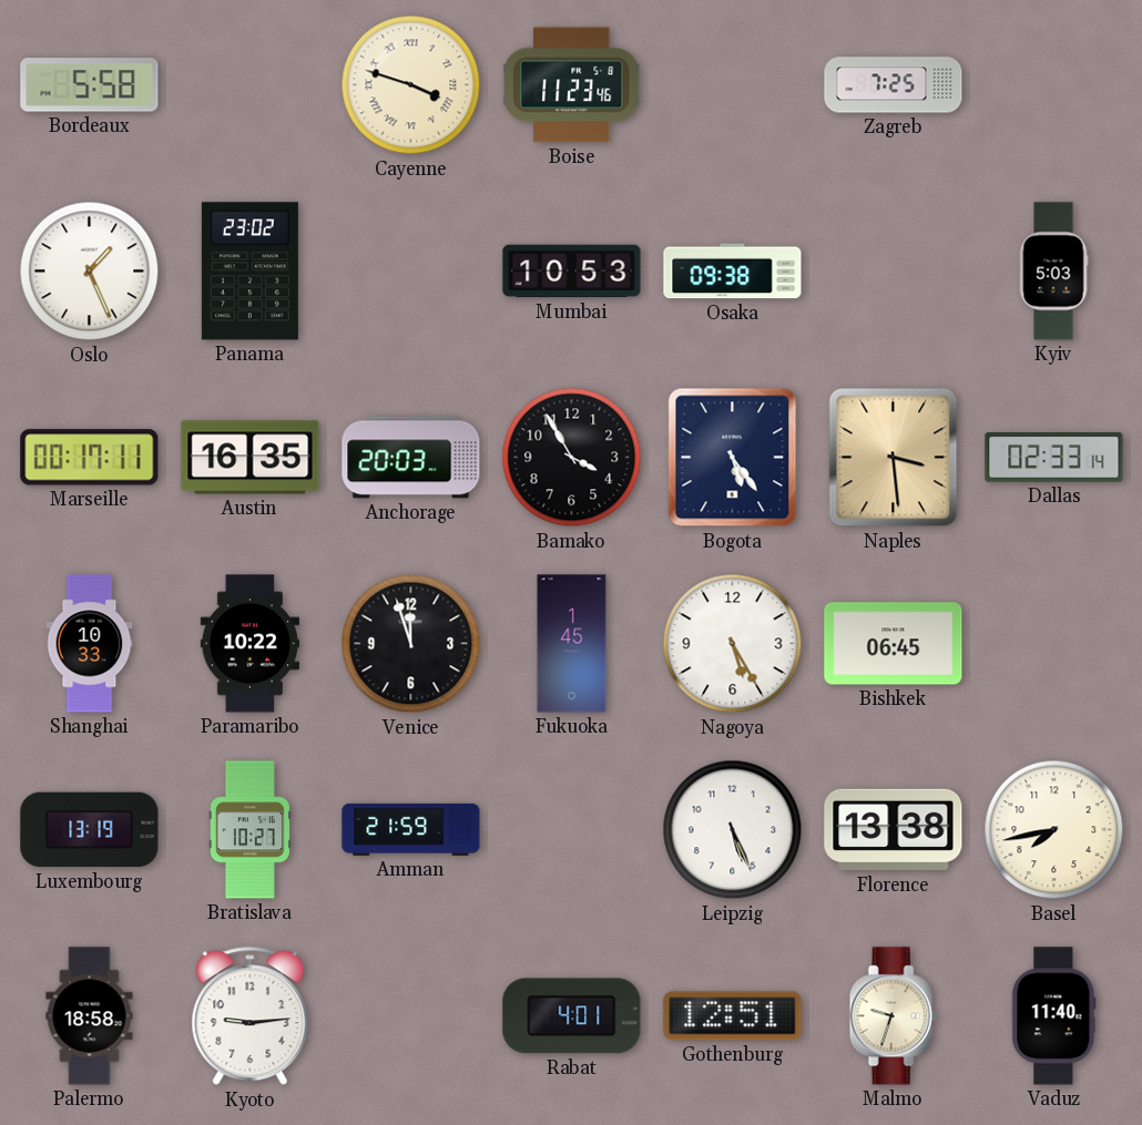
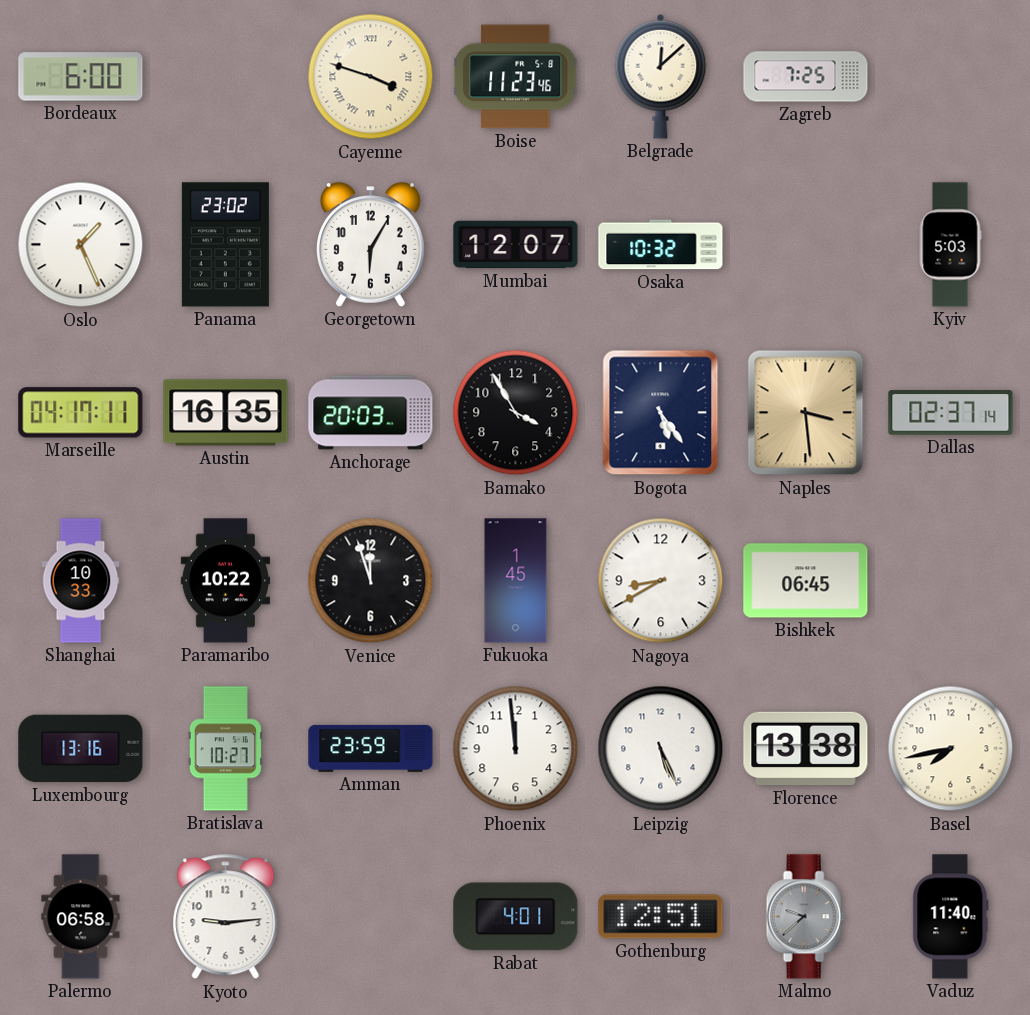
Bordeaux: 5:58 -> 6:00
Belgrade: none -> 12:08
Georgetown: none -> 6:05
Mumbai: 10:53 -> 12:07
Osaka: 09:38 -> 10:32
Marseille: 00:17 -> 04:17
Dallas: 02:33 -> 02:37
Nagoya: 5:25 -> 8:40
Luxembourg: 13:19 -> 13:16
Amman: 21:59 -> 23:59
Phoenix: none -> 11:59
Palermo: 18:58 -> 06:58
Malmo: 9:33 -> 9:38
Malmo dial: cream -> grey
